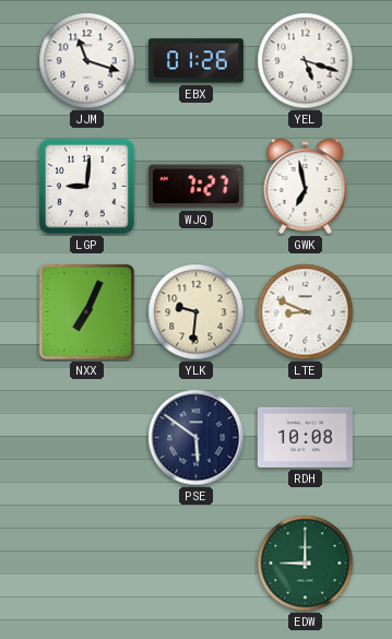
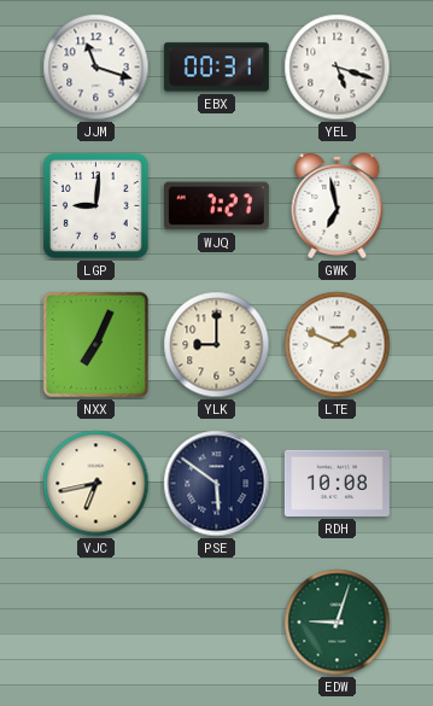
EBX: 01:26 -> 00:31
YLK: 9:31 -> 9:00
LTE: 8:49 -> 1:49
VJC: none -> 6:43
EDW: 9:00 -> 9:03
